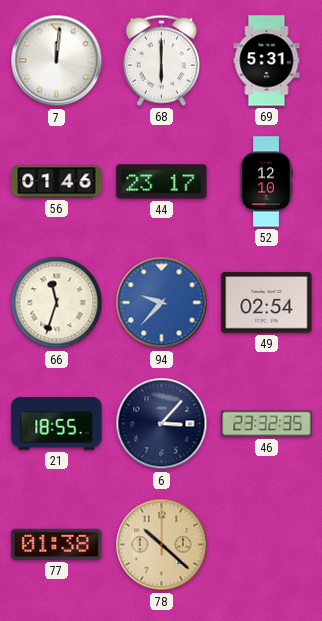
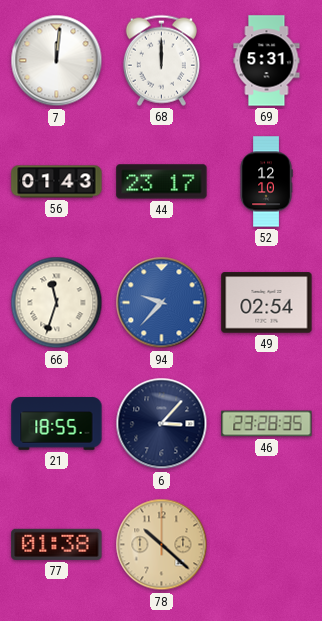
68: 6:00 -> 12:00
56: 01:46 -> 01:43
46: 23:32 -> 23:28
